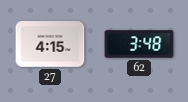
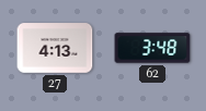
27: 4:15 -> 4:13
